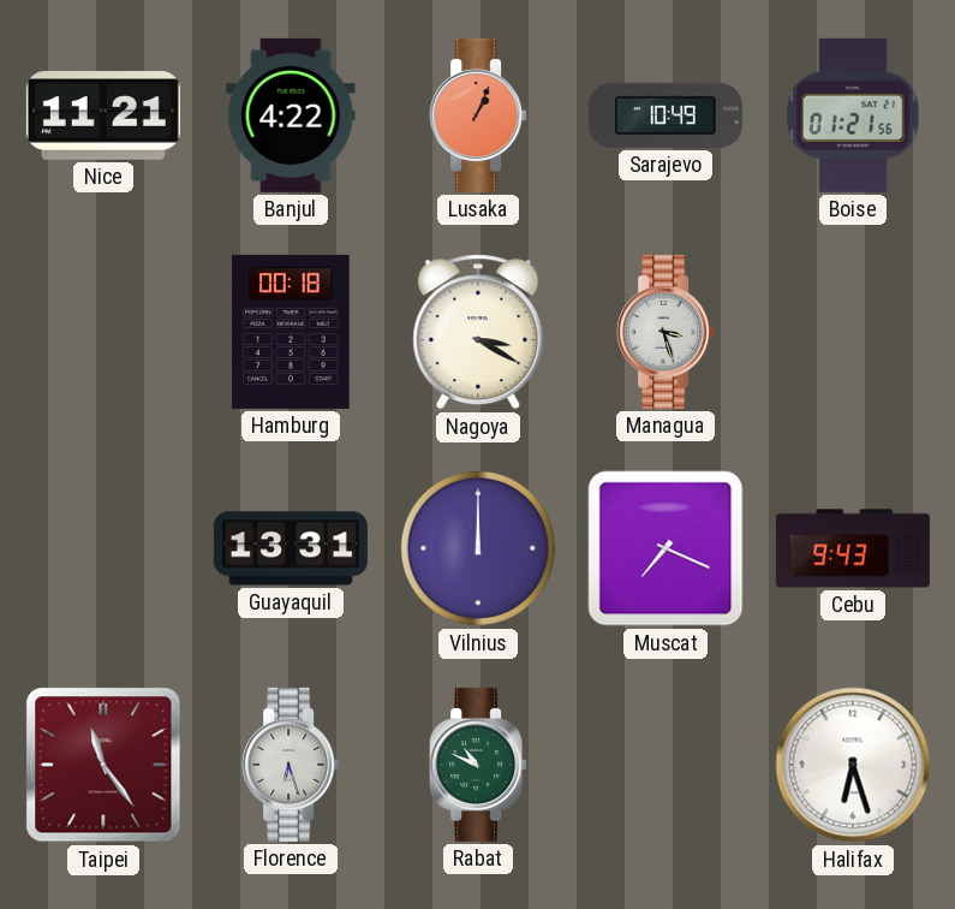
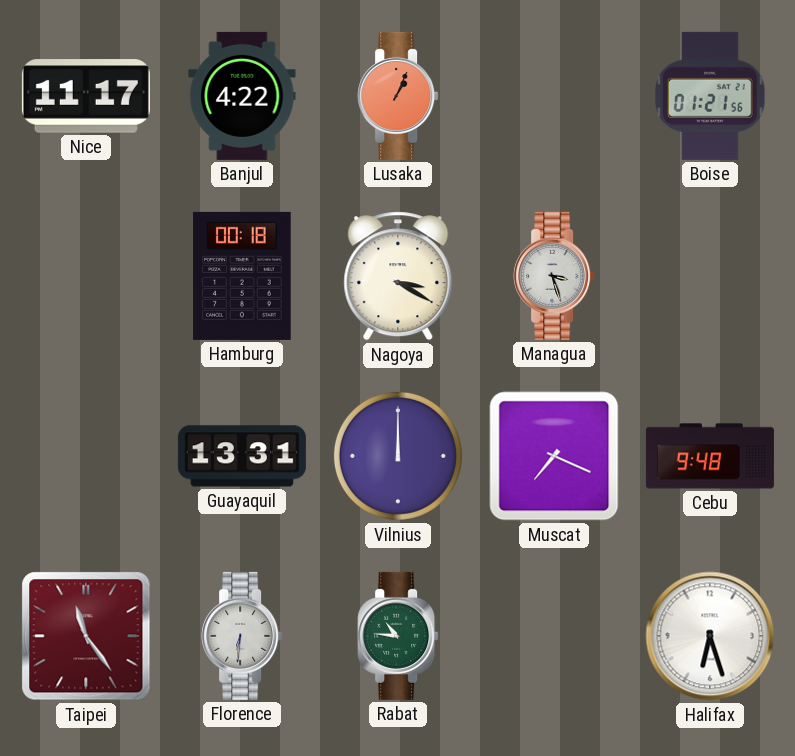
Nice: 11:21 -> 11:17
Sarajevo: 10:49 -> none
Cebu: 9:43 -> 9:48
Florence: 6:27 -> 6:31
Rabat: 10:49 -> 10:46
